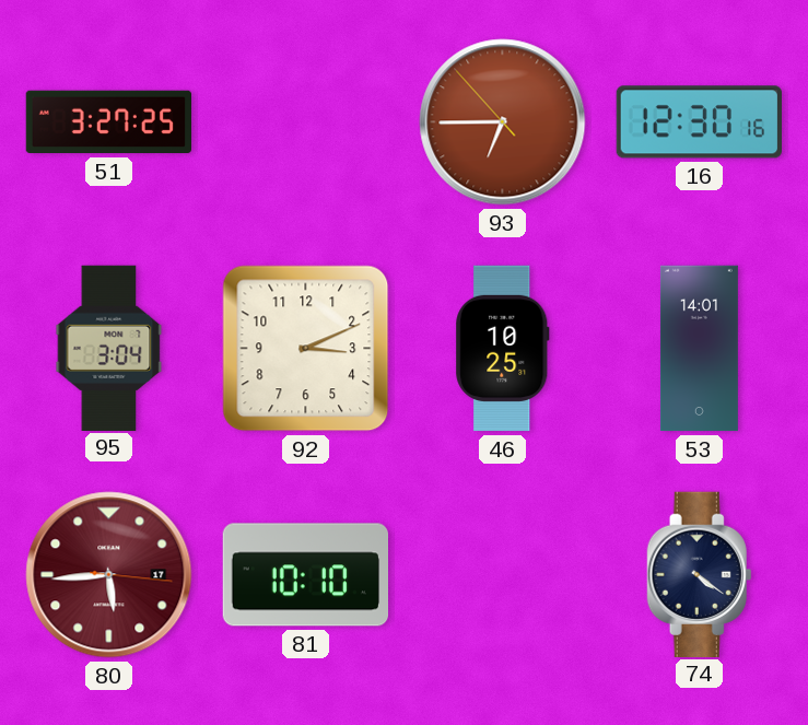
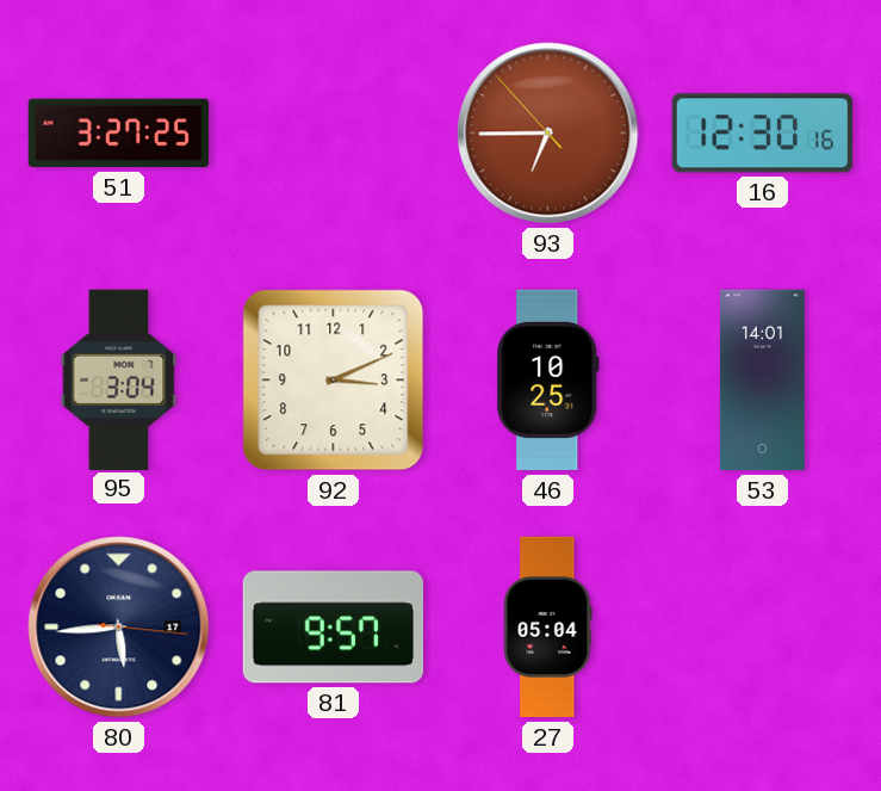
80 dial: burgundy -> navy
81: 10:10 -> 9:57
27: none -> 05:04
74: 4:21 -> none
